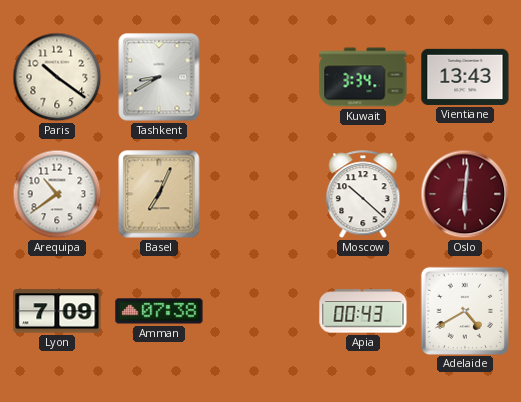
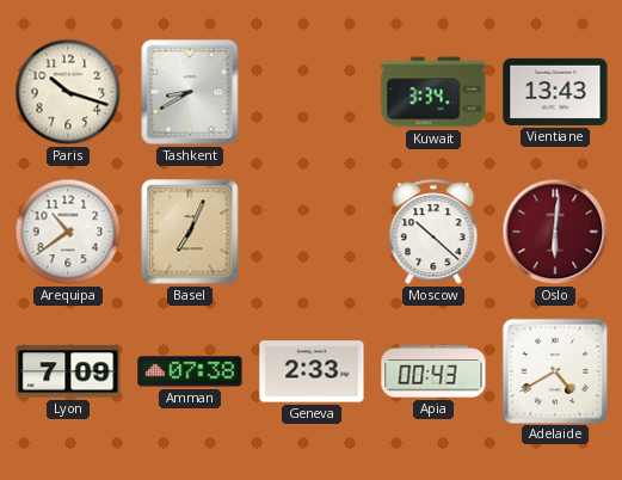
Paris: 10:21 -> 10:18
Geneva: none -> 2:33
